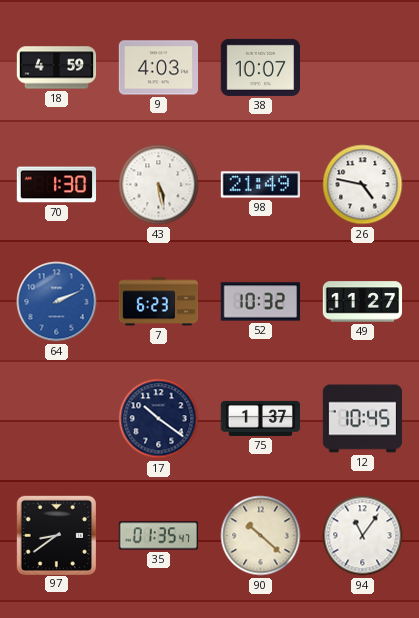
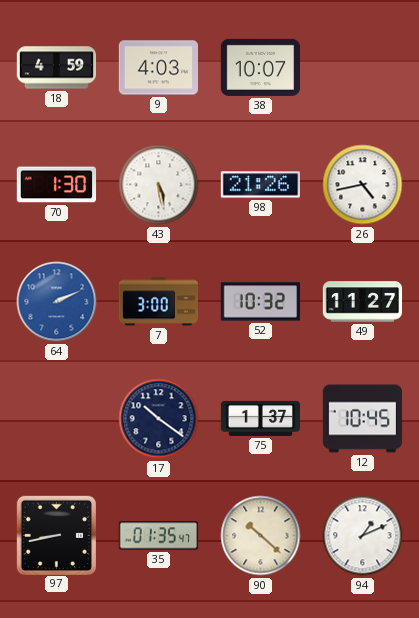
98: 21:49 -> 21:26
26: 4:47 -> 4:43
7: 6:23 -> 3:00
97: 8:39 -> 8:43
94: 11:06 -> 1:11
